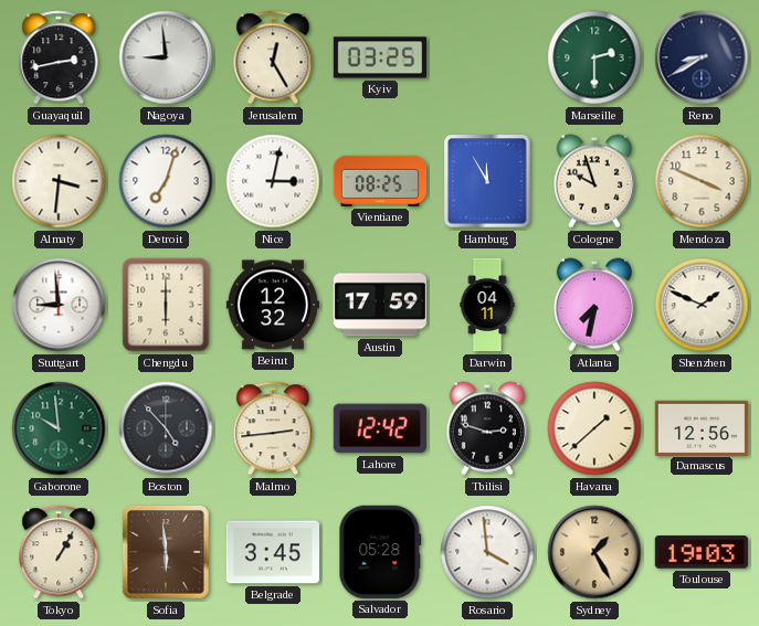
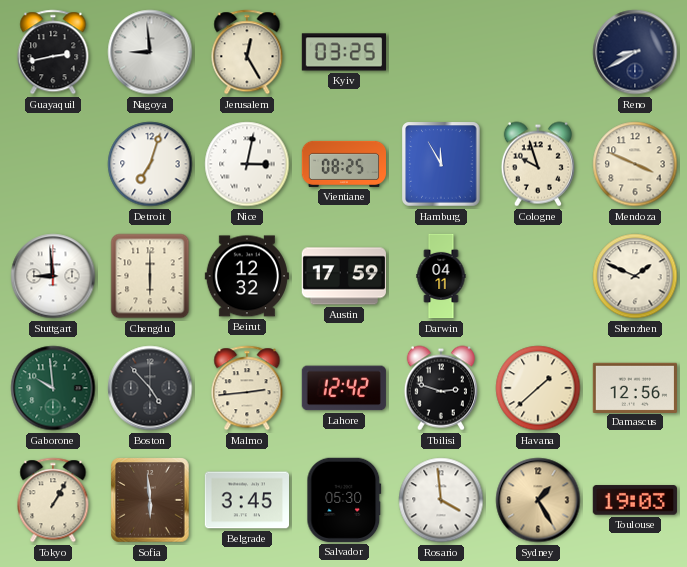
Marseille: 2:30 -> none
Almaty: 3:31 -> none
Atlanta: 7:32 -> none
Salvador: 05:28 -> 05:30
